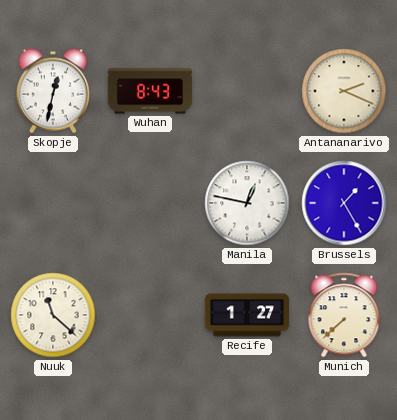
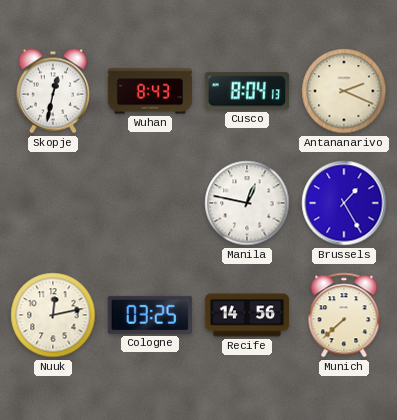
Cusco: none -> 8:04
Nuuk: 11:22 -> 12:13
Cologne: none -> 03:25
Recife: 1:27 -> 14:56
